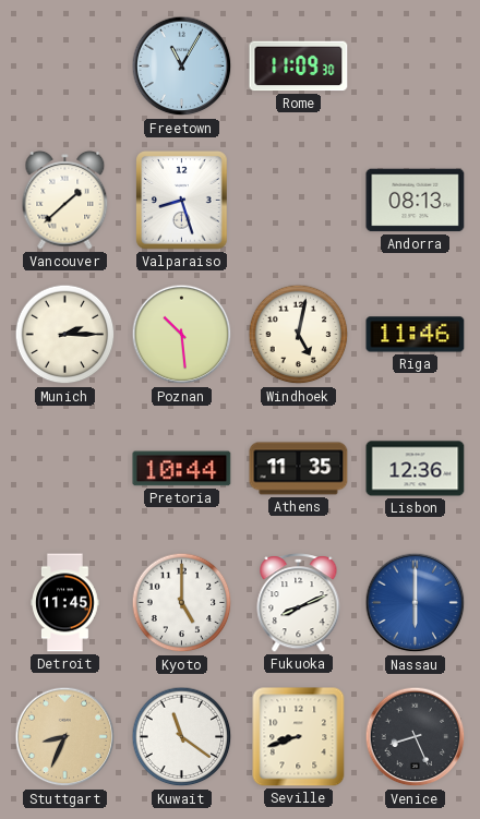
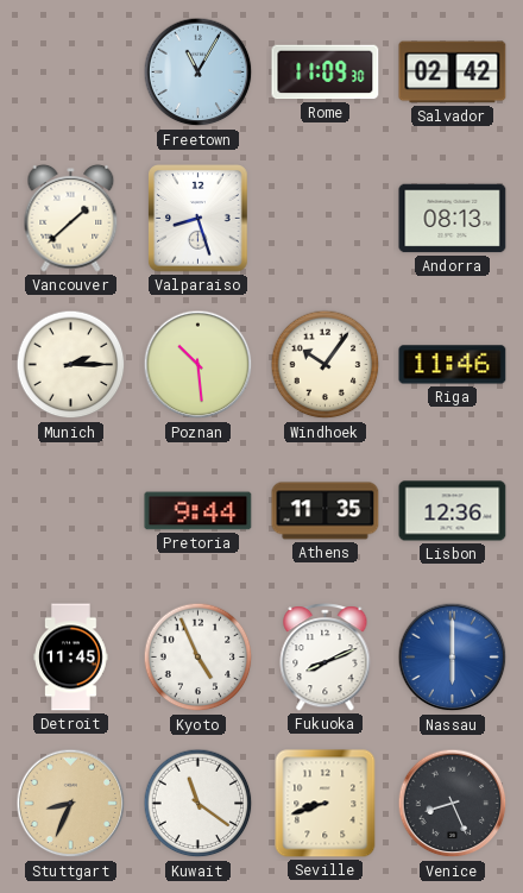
Salvador: none -> 02:42
Windhoek: 5:02 -> 10:06
Pretoria: 10:44 -> 9:44
Kyoto: 5:00 -> 4:56
